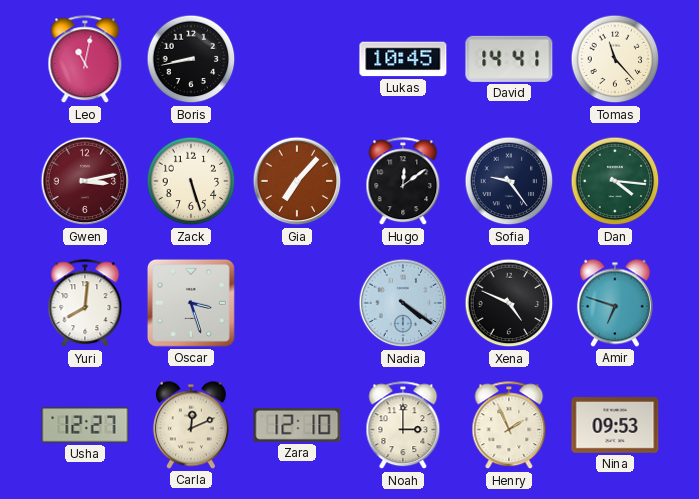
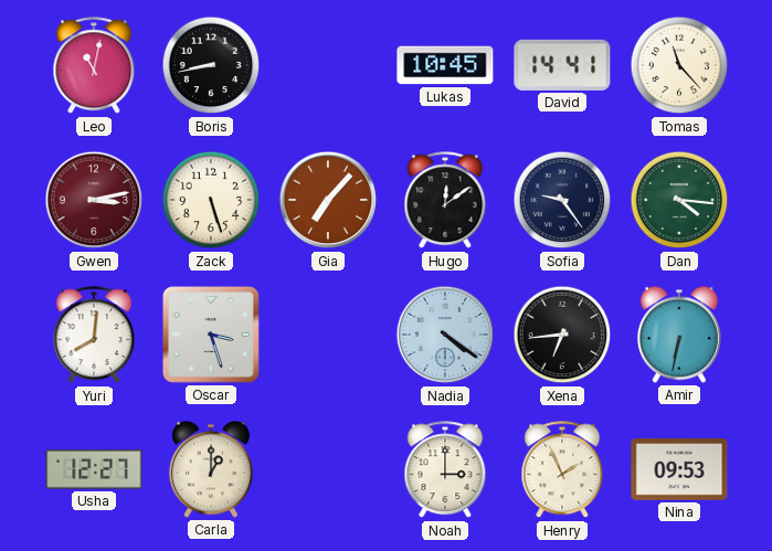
Xena: 4:49 -> 6:44
Amir: 6:48 -> 6:32
Carla: 12:11 -> 1:00
Zara: 12:10 -> none
